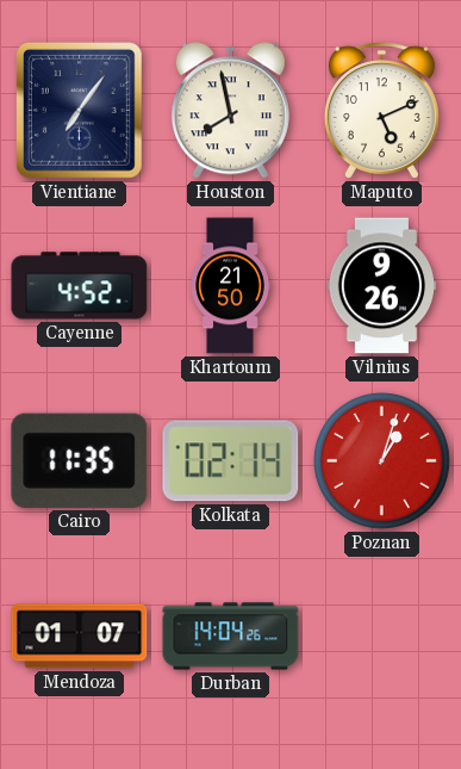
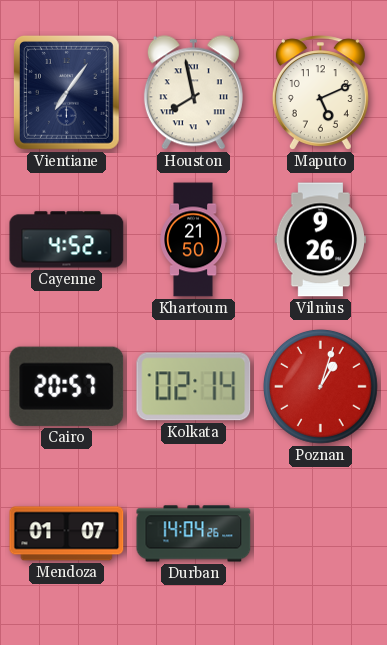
Cairo: 11:35 -> 20:57
